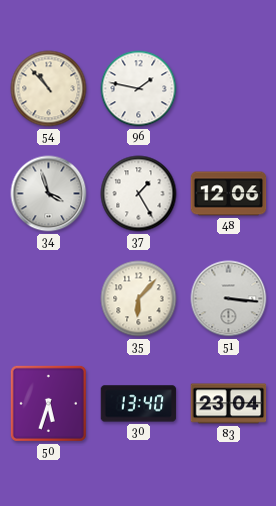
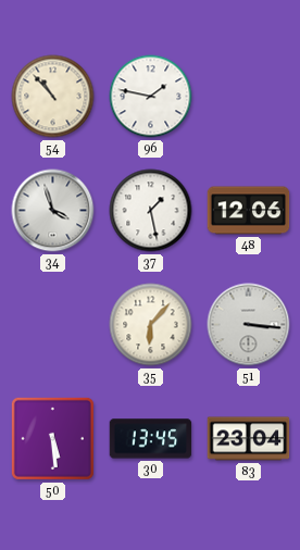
37: 1:25 -> 1:28
50: 5:33 -> 5:29
30: 13:40 -> 13:45
